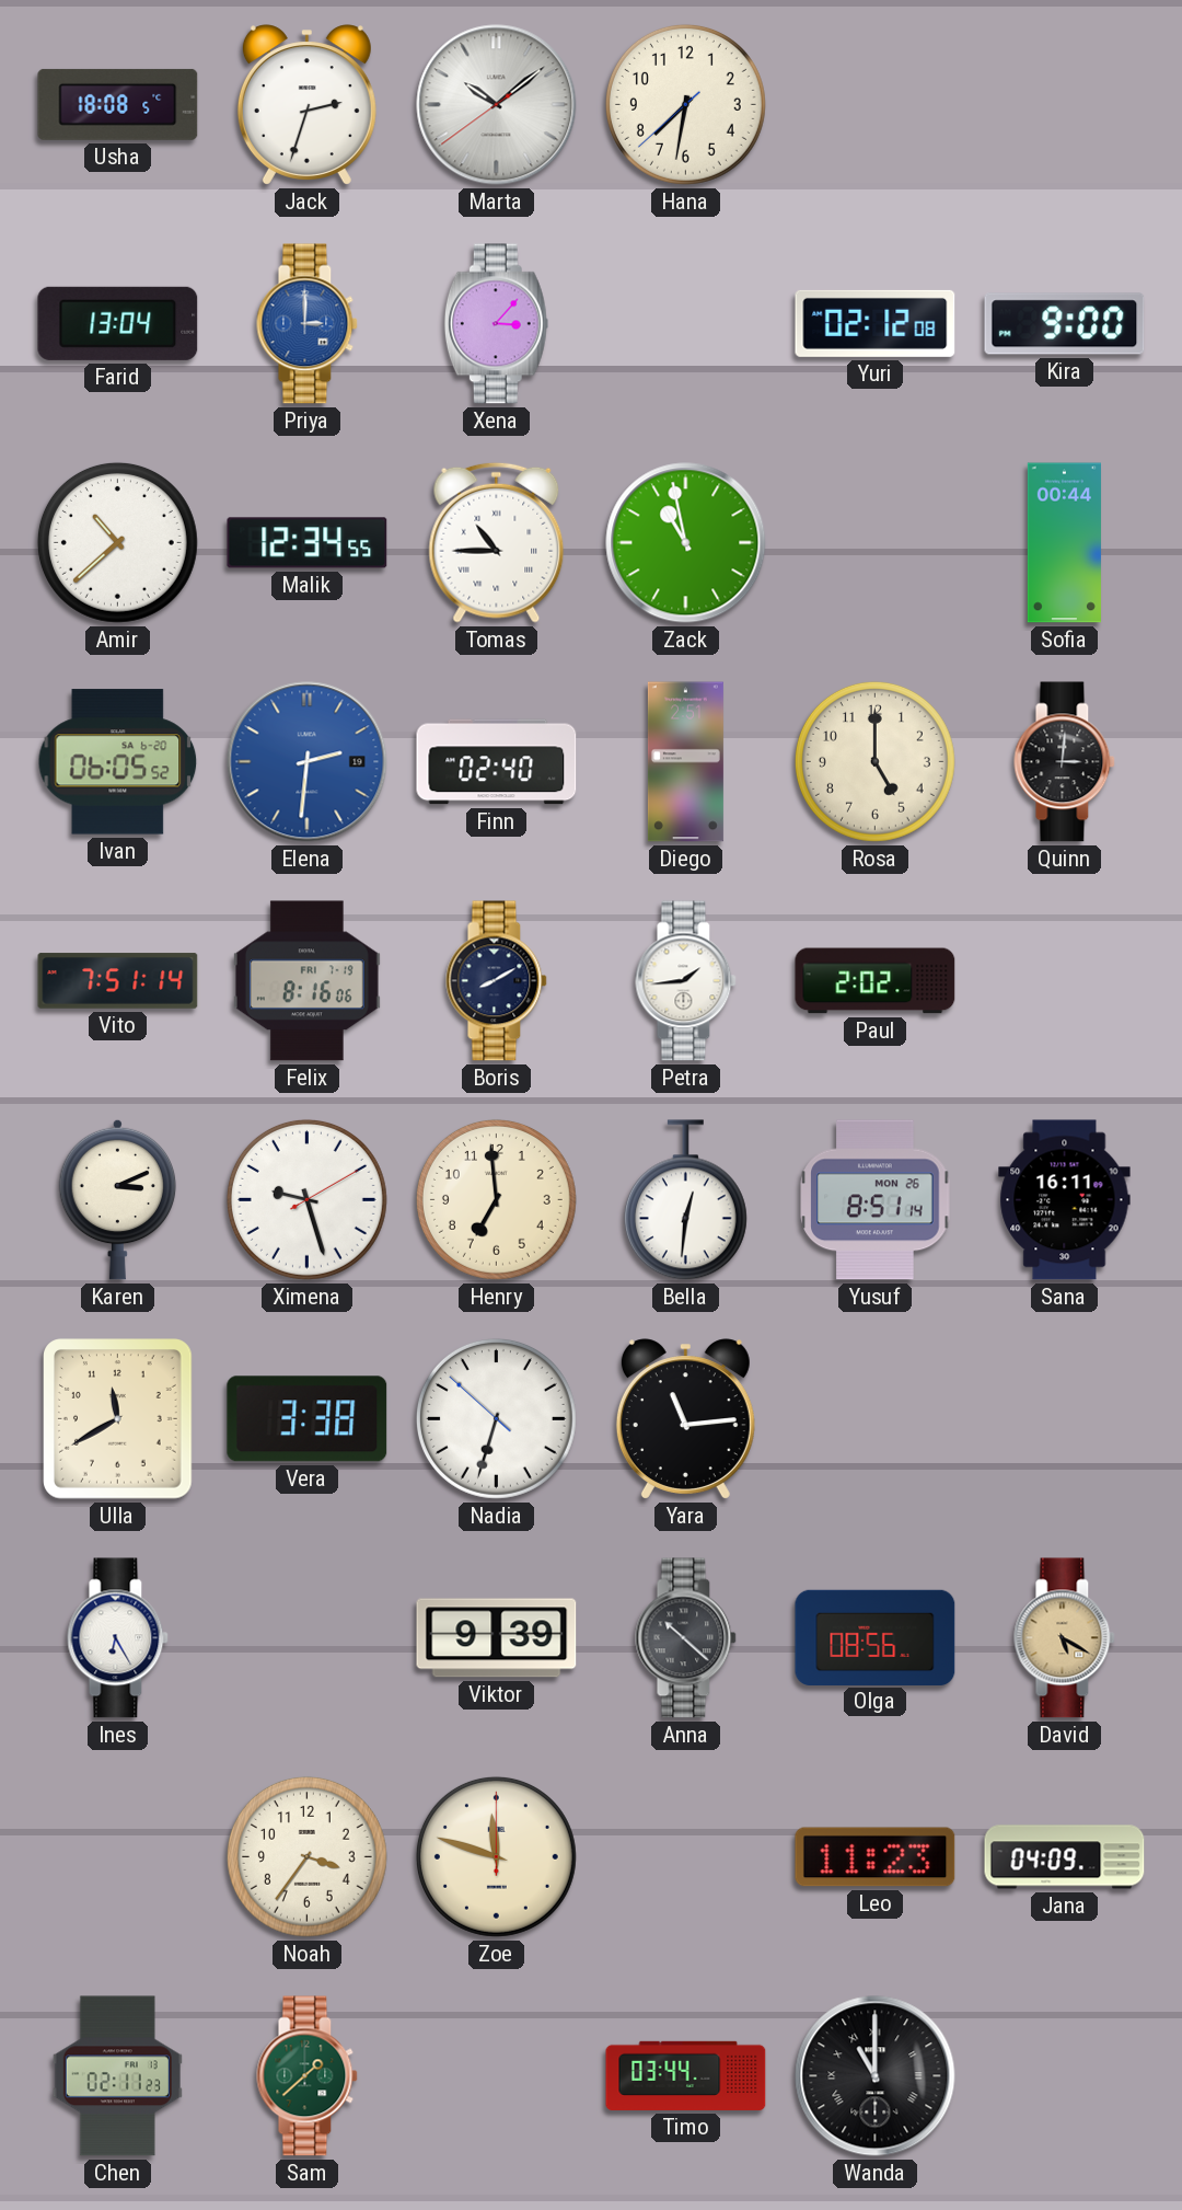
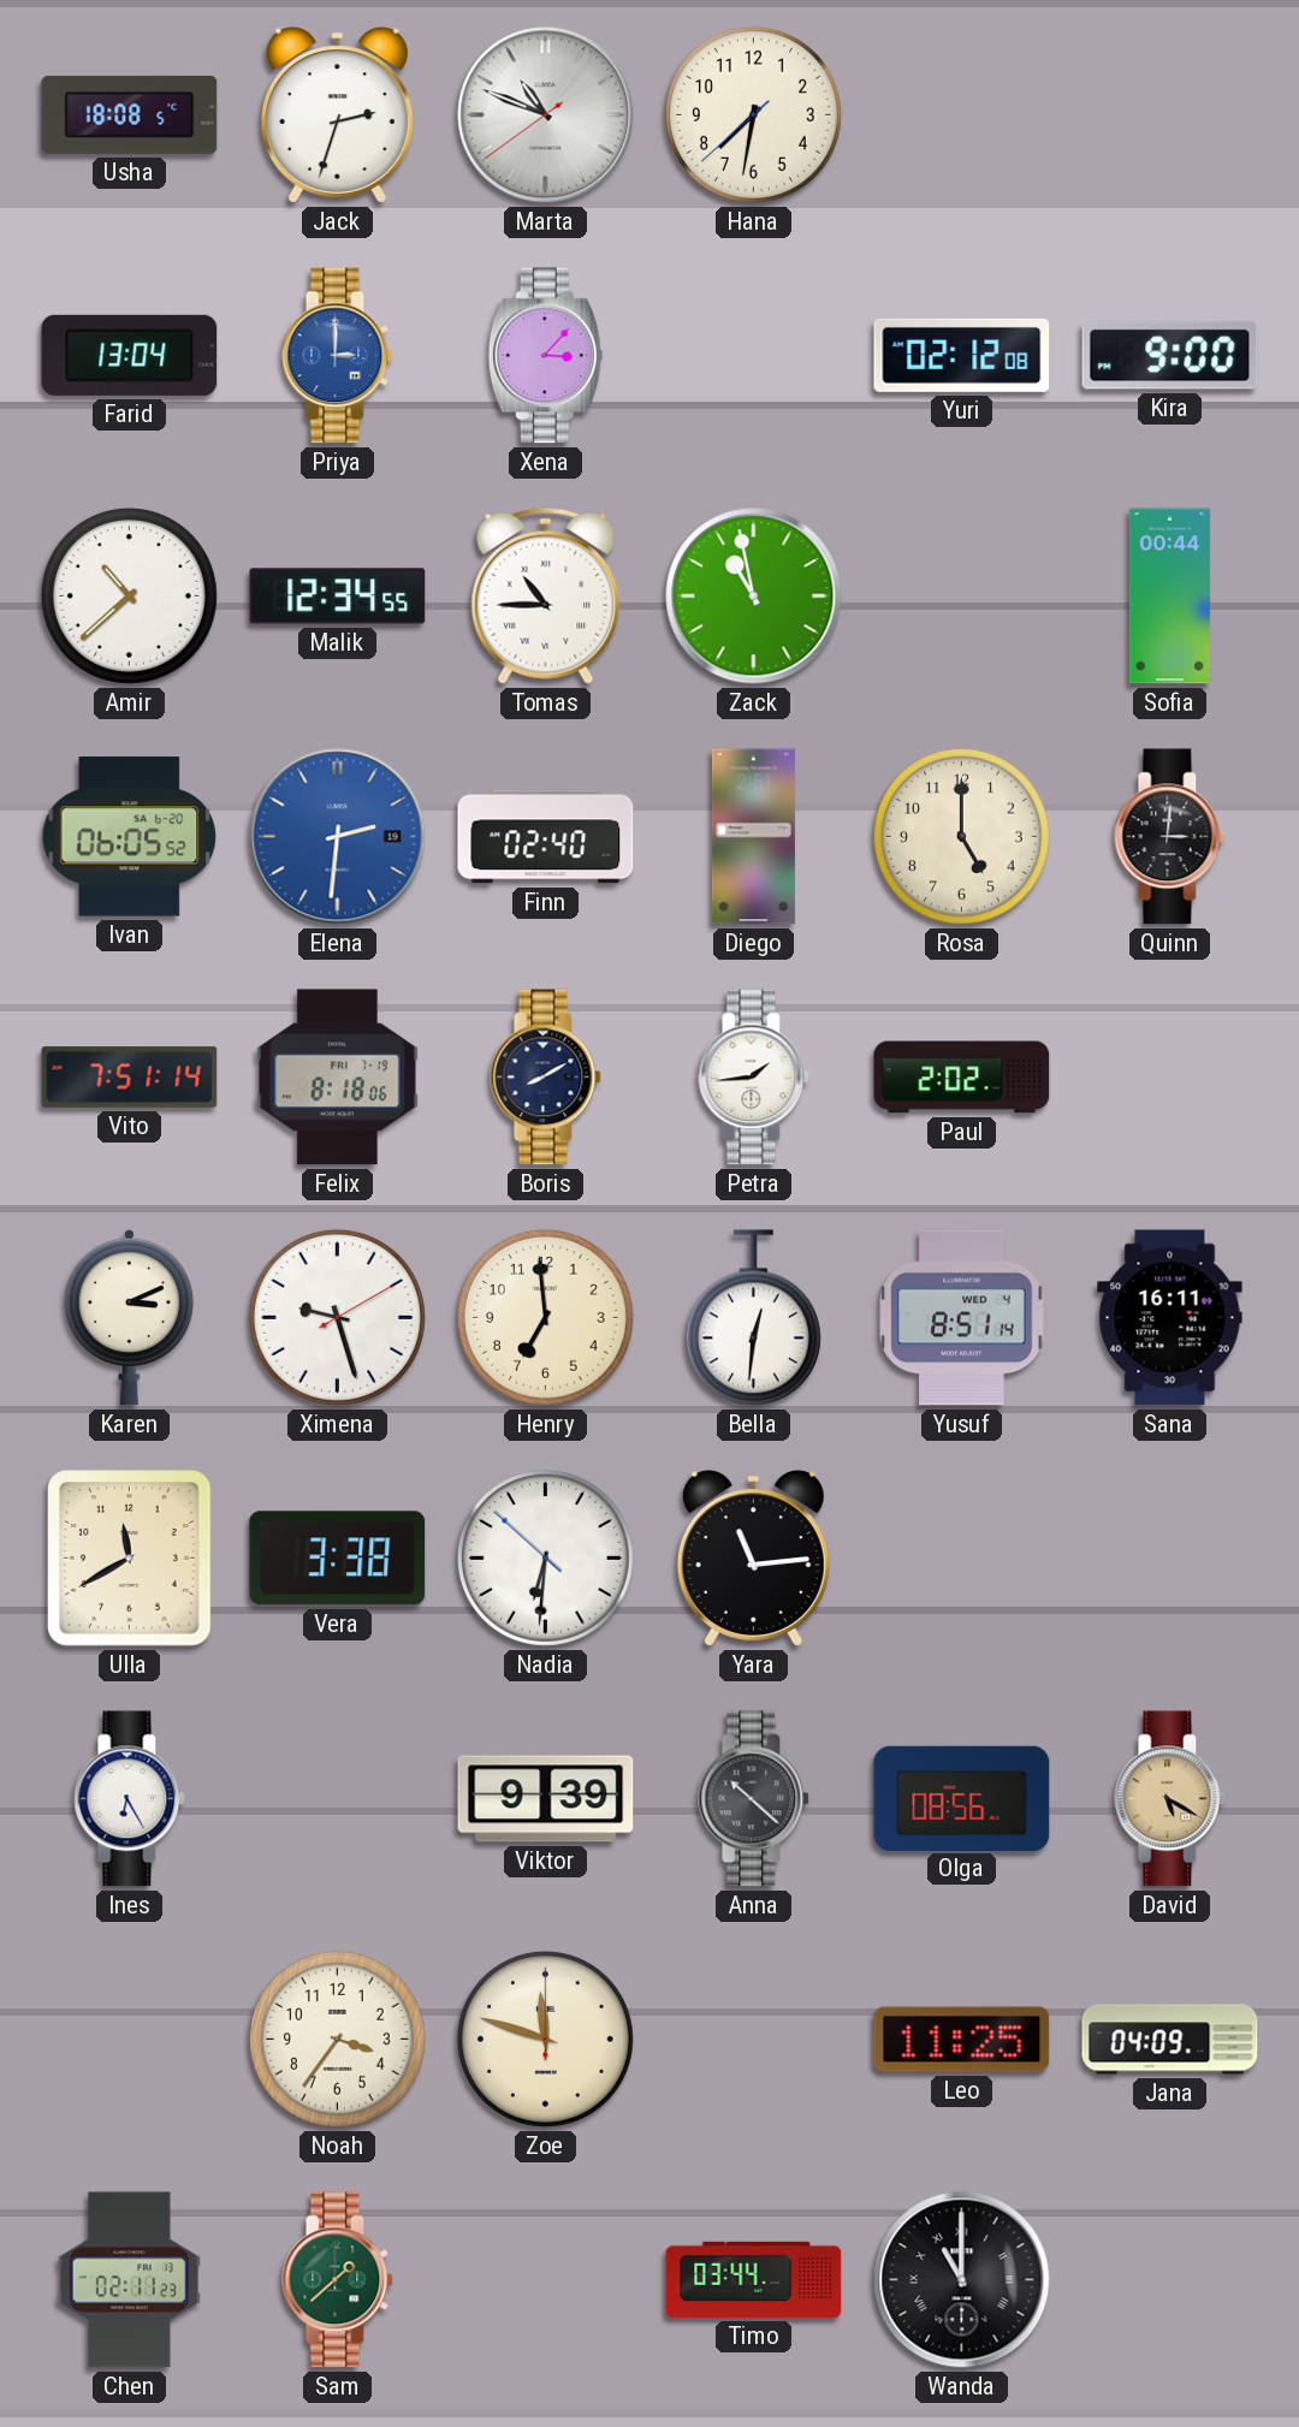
Marta: 10:08 -> 10:48
Felix: 8:16 -> 8:18
Yusuf date: MON 26 -> WED 4
Nadia: 6:32 -> 6:30
Leo: 11:23 -> 11:25
